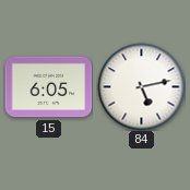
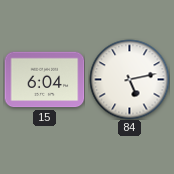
15: 6:05 -> 6:04
